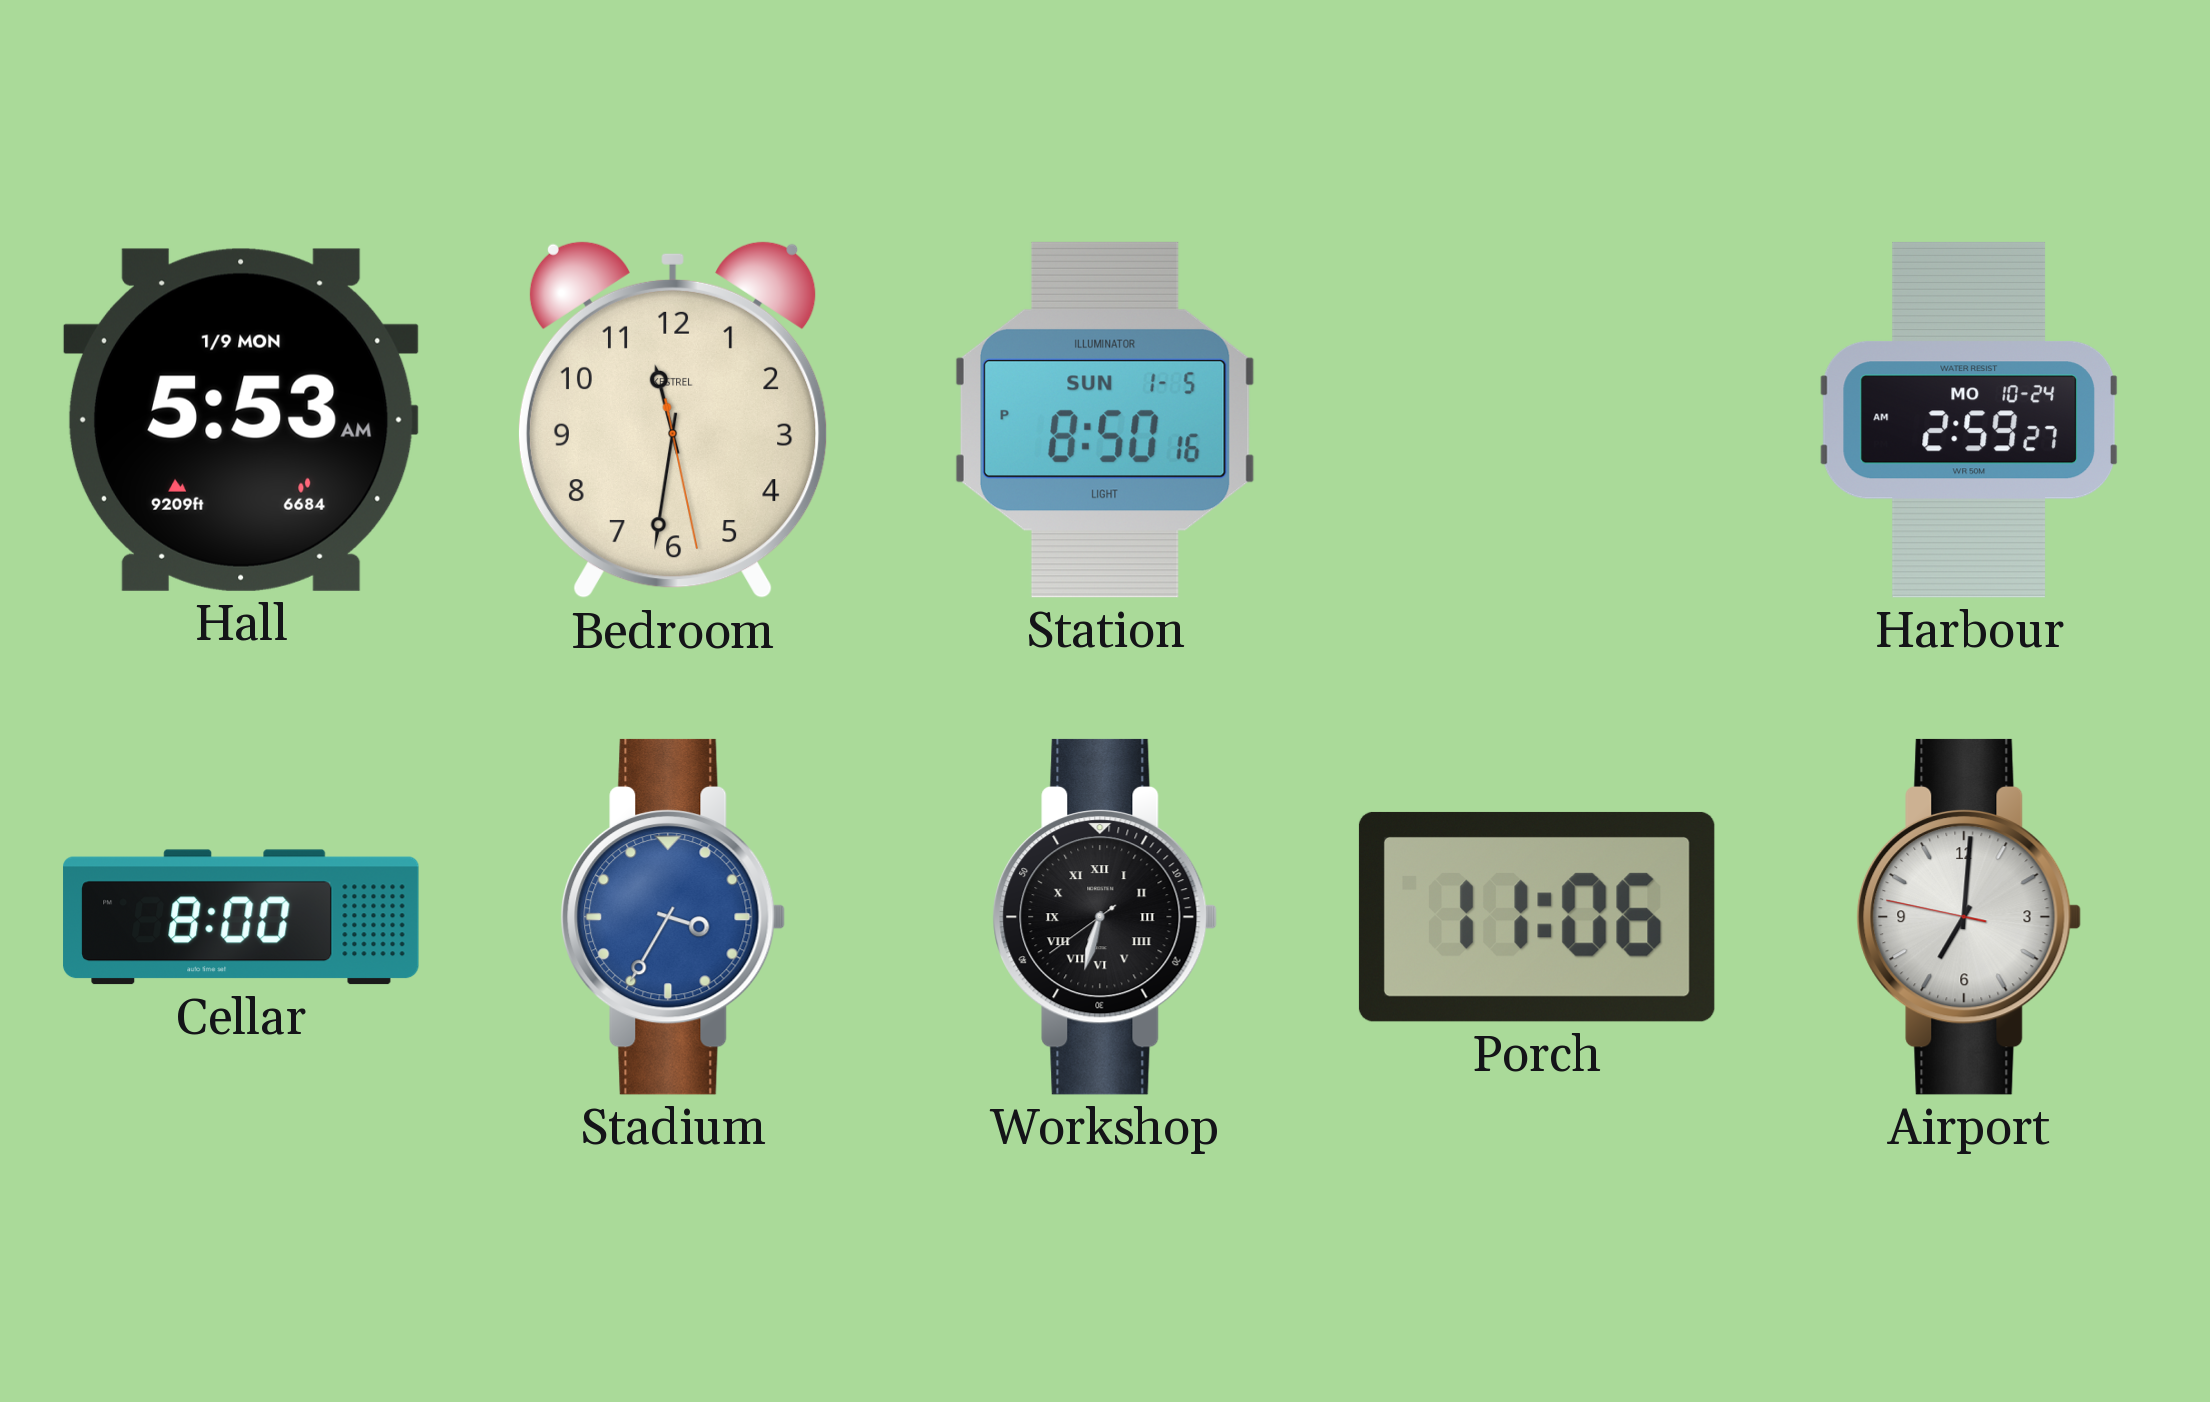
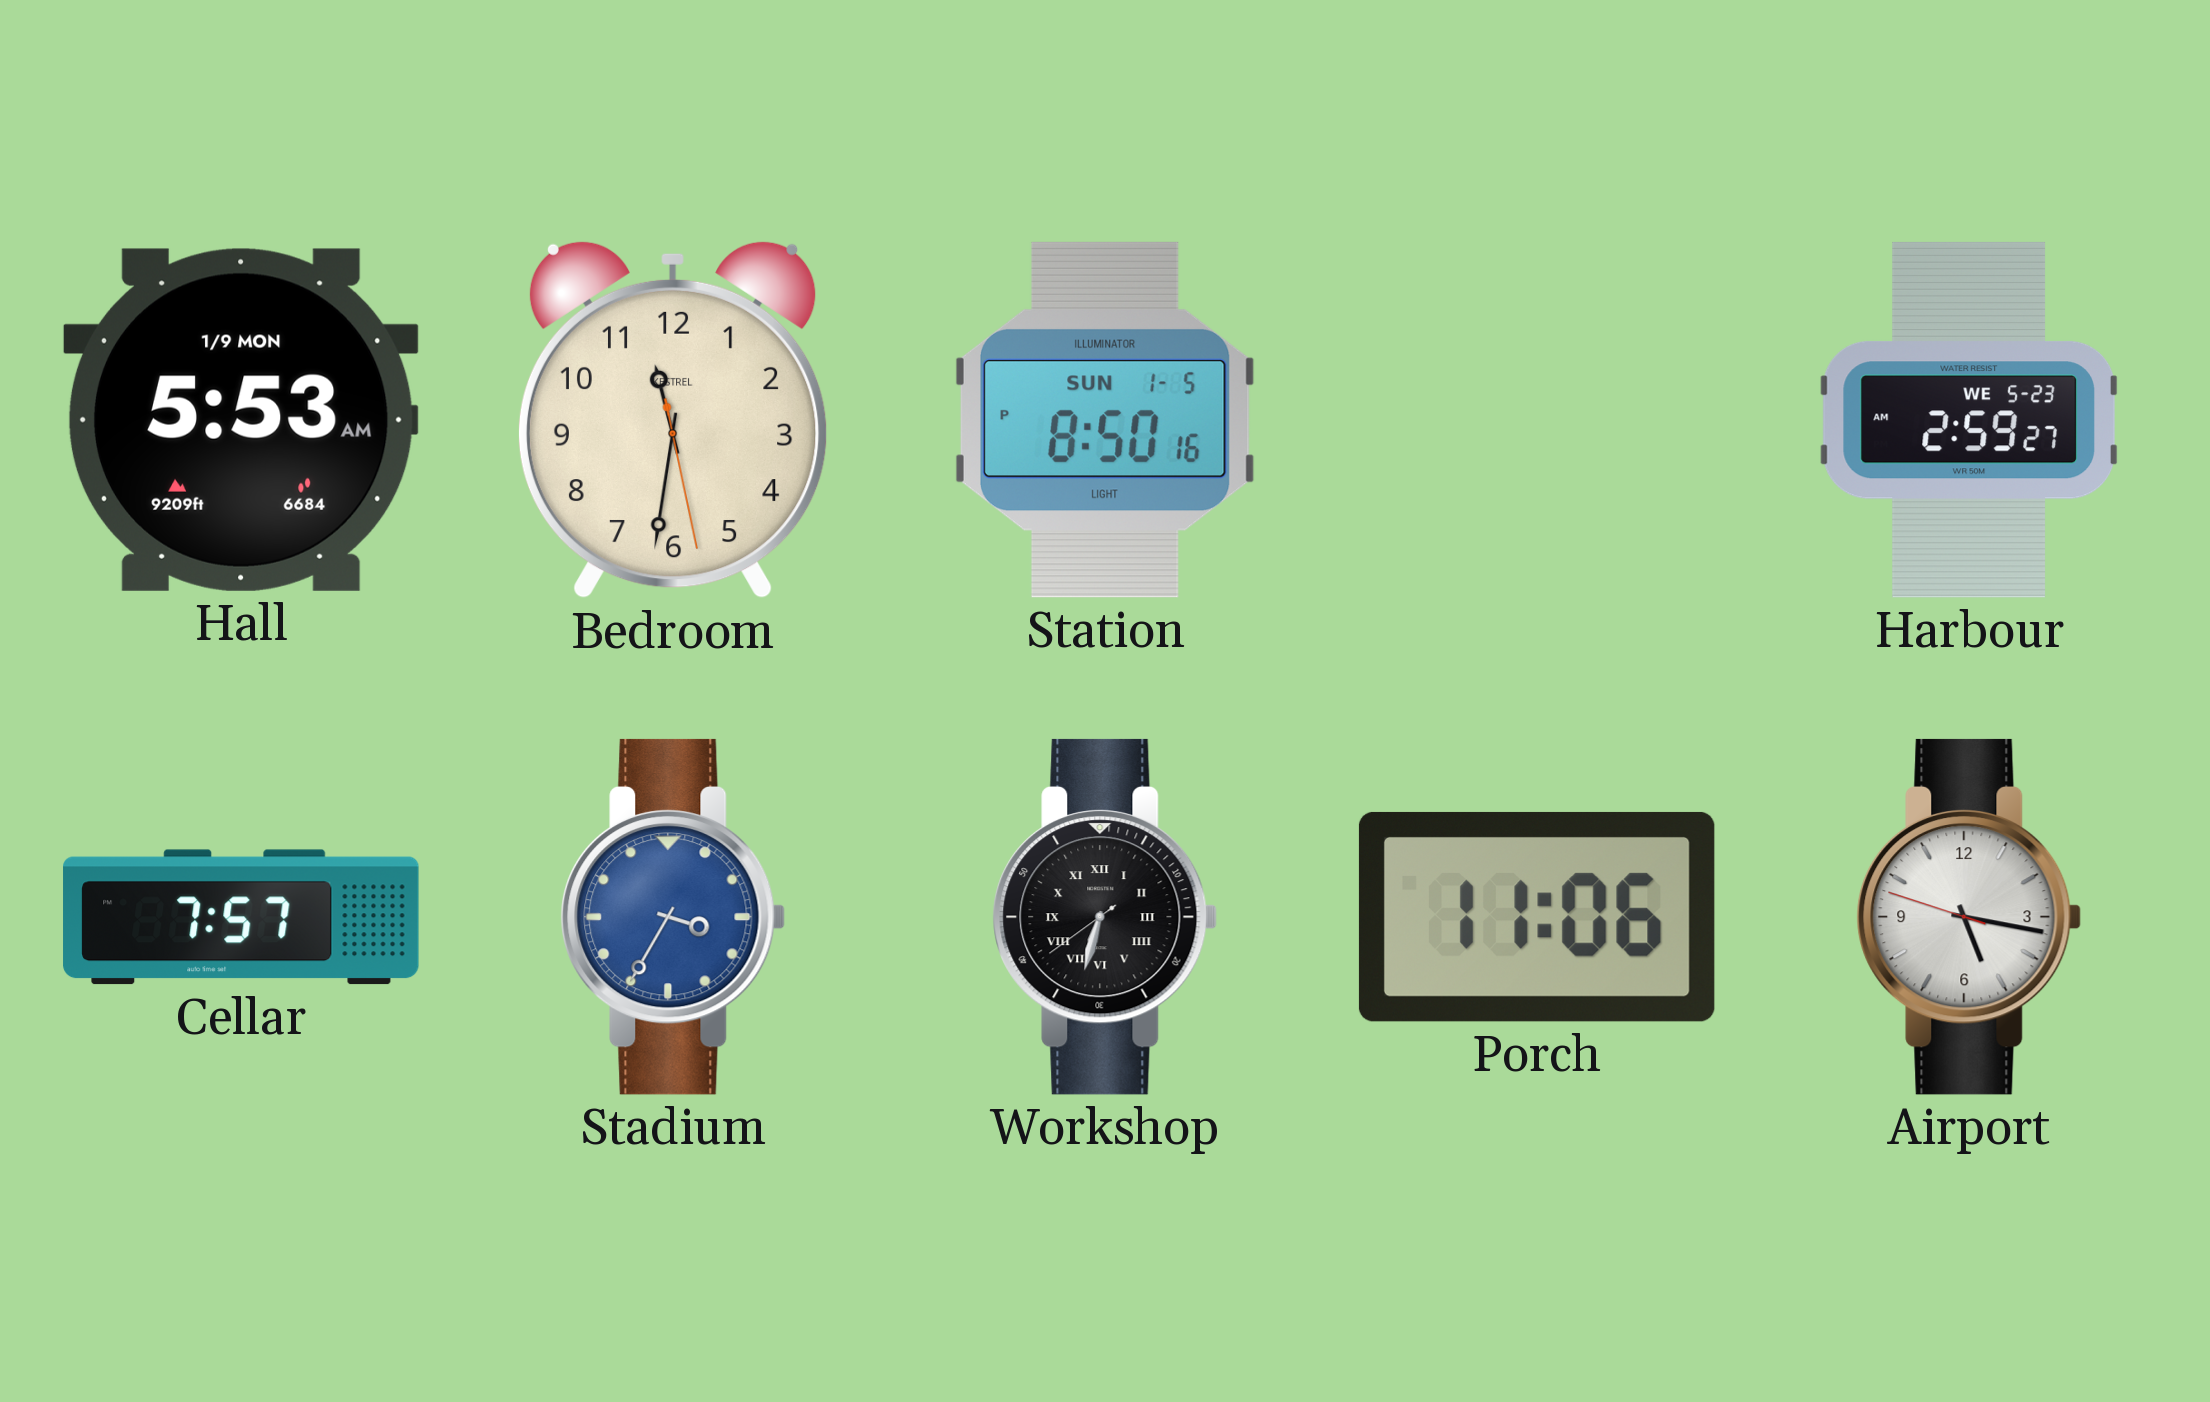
Harbour date: MO 10-24 -> WE 5-23
Cellar: 8:00 -> 7:57
Airport: 7:00 -> 5:16
